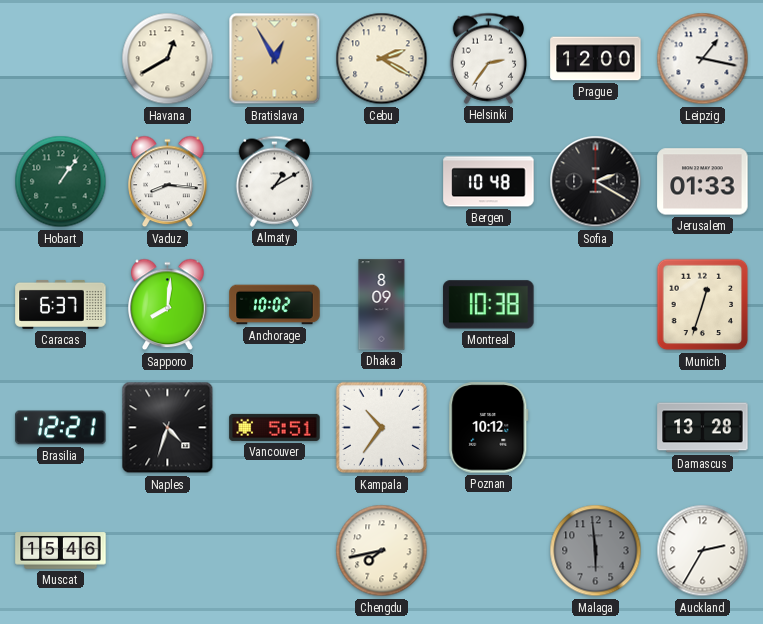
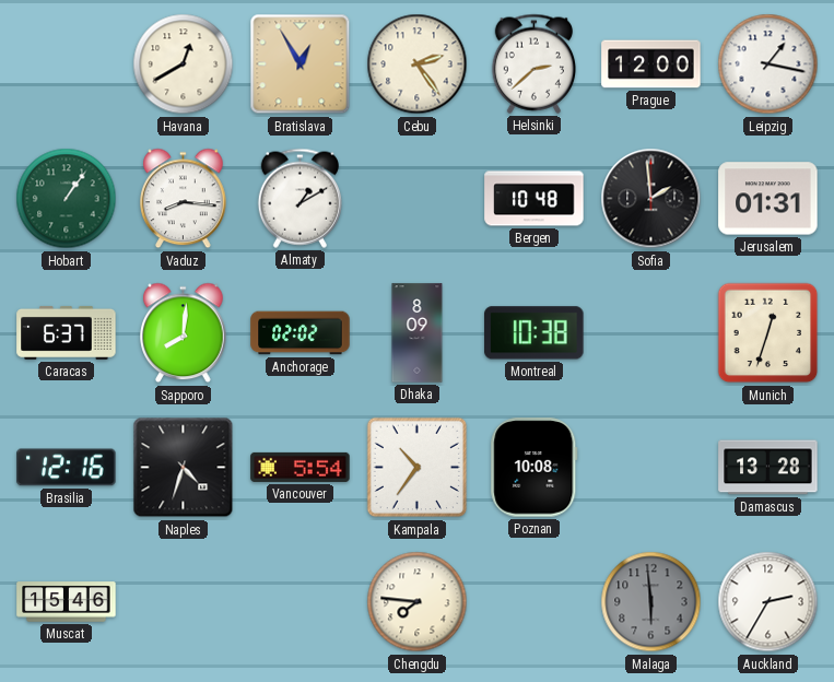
Cebu: 2:20 -> 2:24
Helsinki: 2:36 -> 2:38
Sofia: 2:20 -> 1:59
Jerusalem: 01:33 -> 01:31
Anchorage: 10:02 -> 02:02
Brasilia: 12:21 -> 12:16
Vancouver: 5:51 -> 5:54
Poznan: 10:12 -> 10:08
Chengdu: 7:43 -> 7:46
